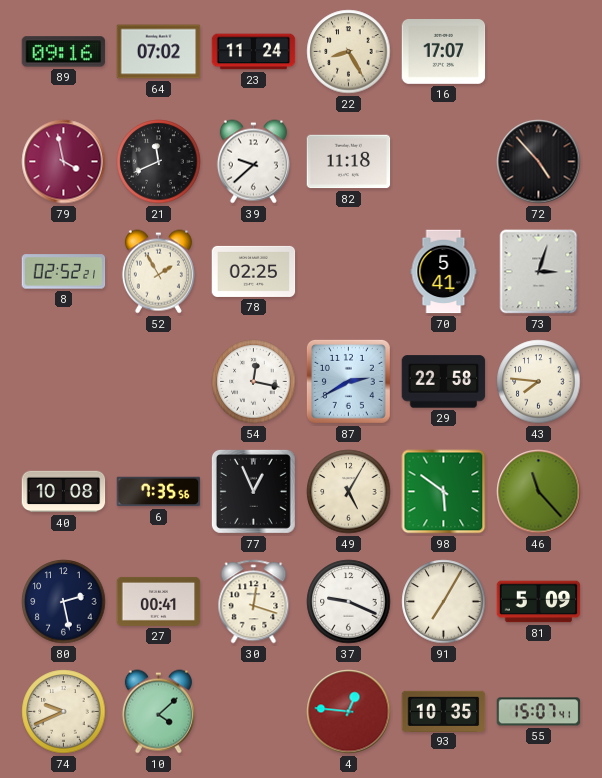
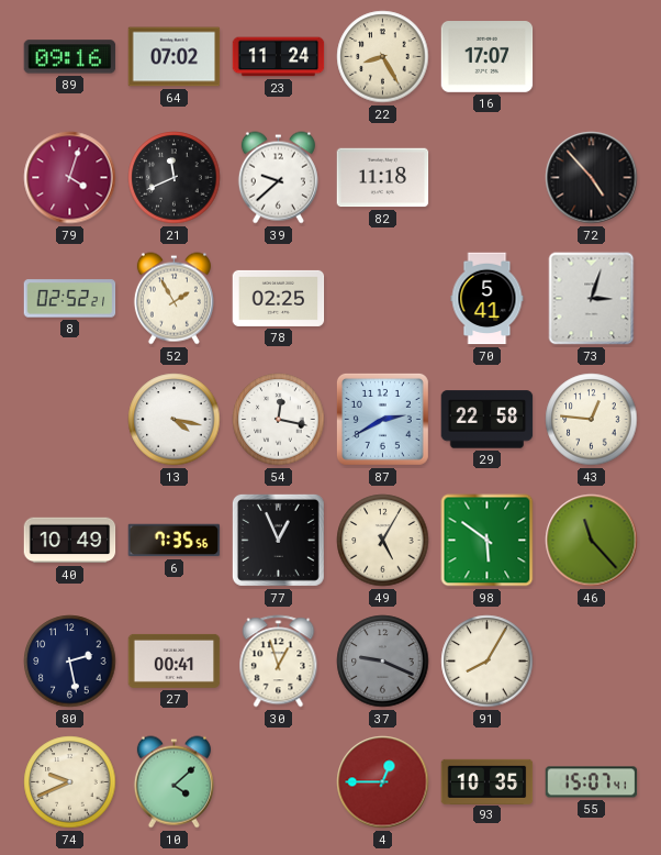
79: 3:58 -> 4:03
13: none -> 4:17
43: 7:46 -> 12:46
40: 10:08 -> 10:49
30: 12:18 -> 12:57
37 dial: white -> grey
91: 7:05 -> 8:05
81: 5:09 -> none
4: 12:46 -> 12:45
